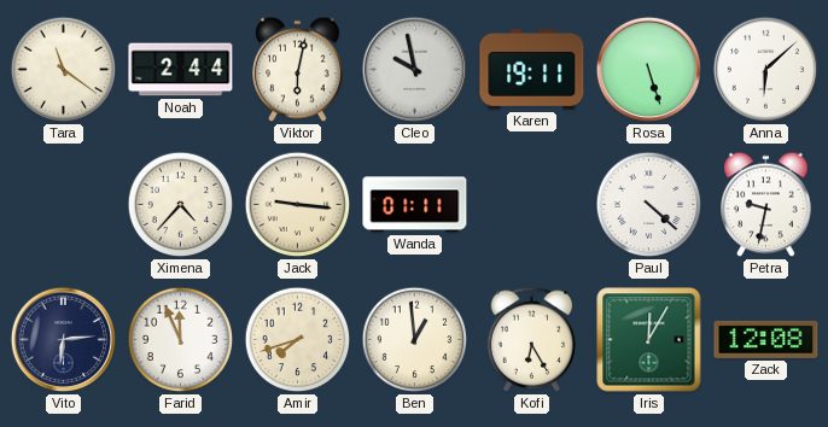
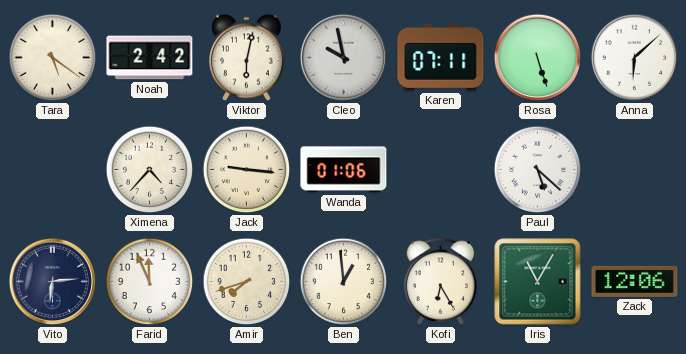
Tara: 11:21 -> 5:21
Noah: 2:44 -> 2:42
Karen: 19:11 -> 07:11
Wanda: 01:11 -> 01:06
Paul: 4:22 -> 5:22
Petra: 9:32 -> none
Iris: 12:05 -> 11:05
Zack: 12:08 -> 12:06
